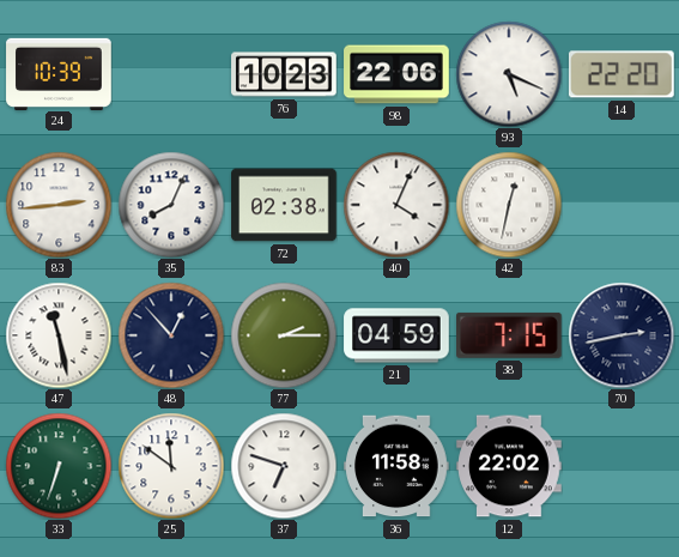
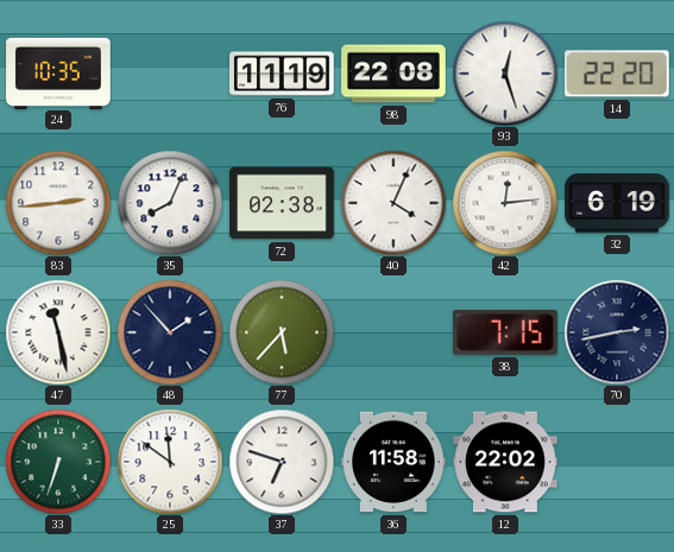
24: 10:39 -> 10:35
76: 10:23 -> 11:19
98: 22:06 -> 22:08
93: 5:19 -> 12:27
42: 12:32 -> 12:14
32: none -> 6:19
48: 12:53 -> 1:53
77: 2:15 -> 5:37
21: 04:59 -> none
